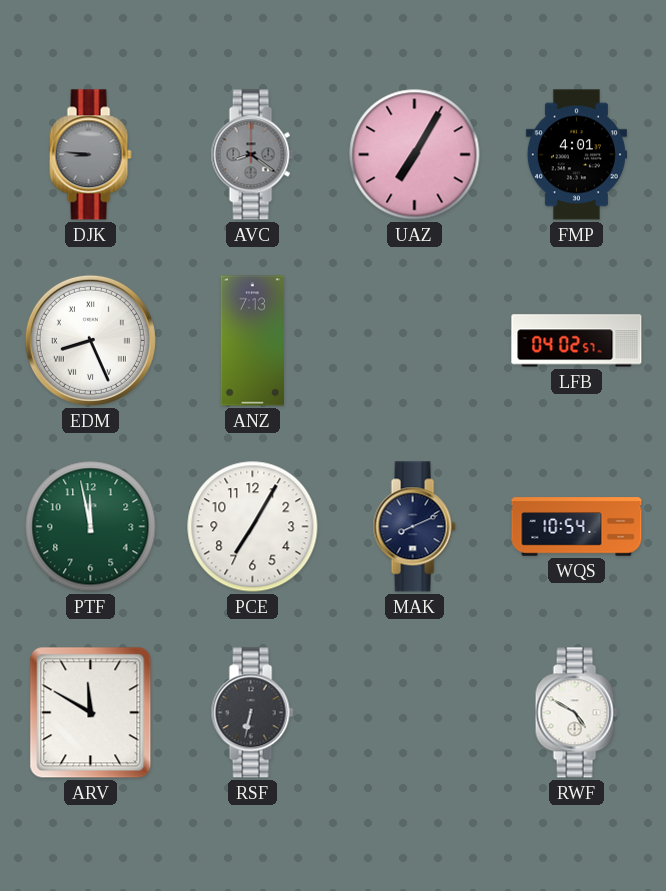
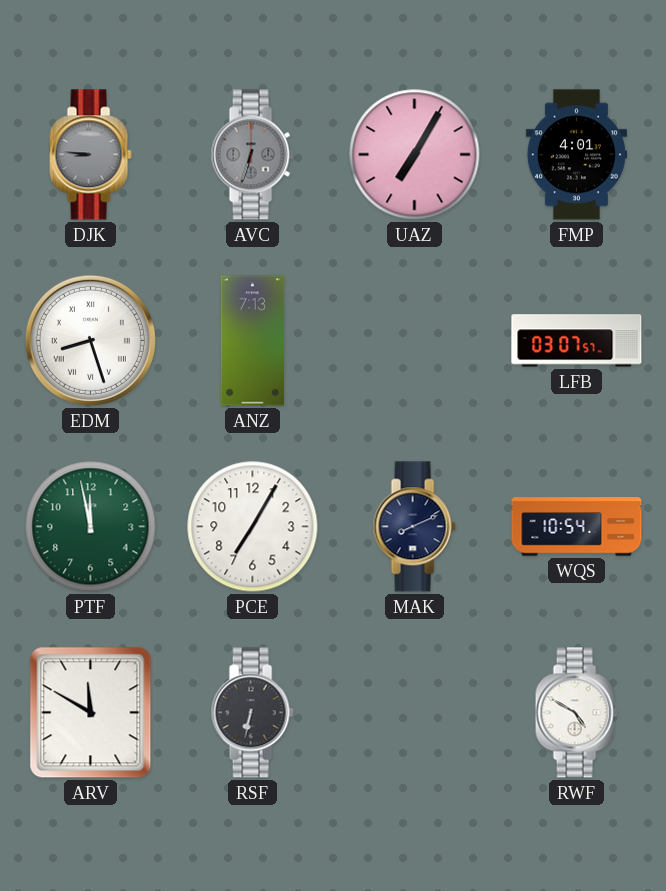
AVC: 8:21 -> 6:33
EDM: 8:26 -> 8:27
LFB: 04:02 -> 03:07
